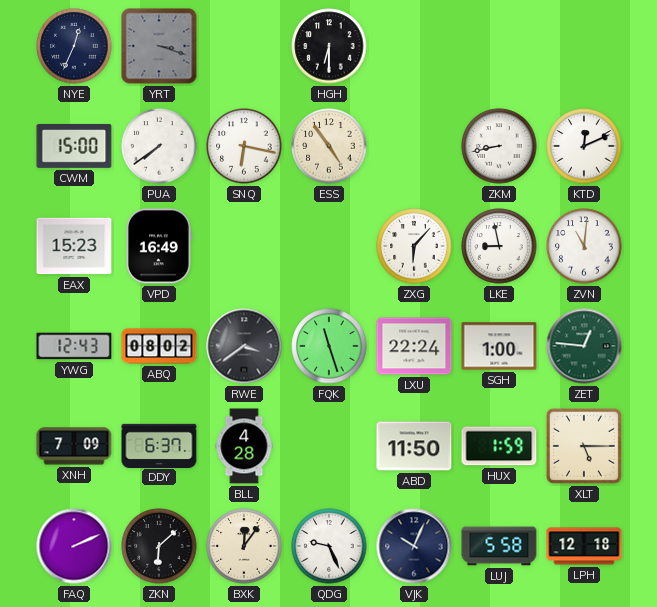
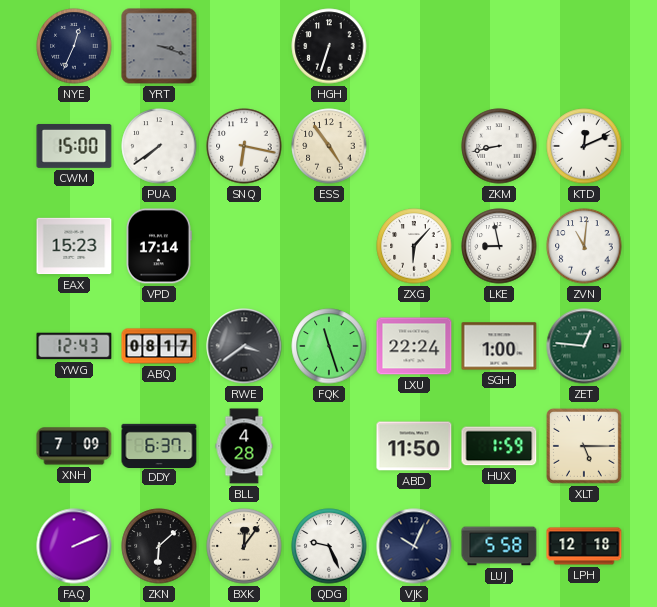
HGH: 6:30 -> 6:33
VPD: 16:49 -> 17:14
ABQ: 08:02 -> 08:17
